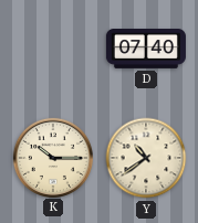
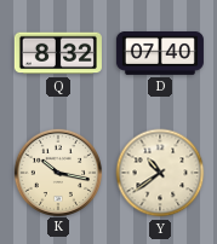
Q: none -> 8:32
K: 10:15 -> 10:17
